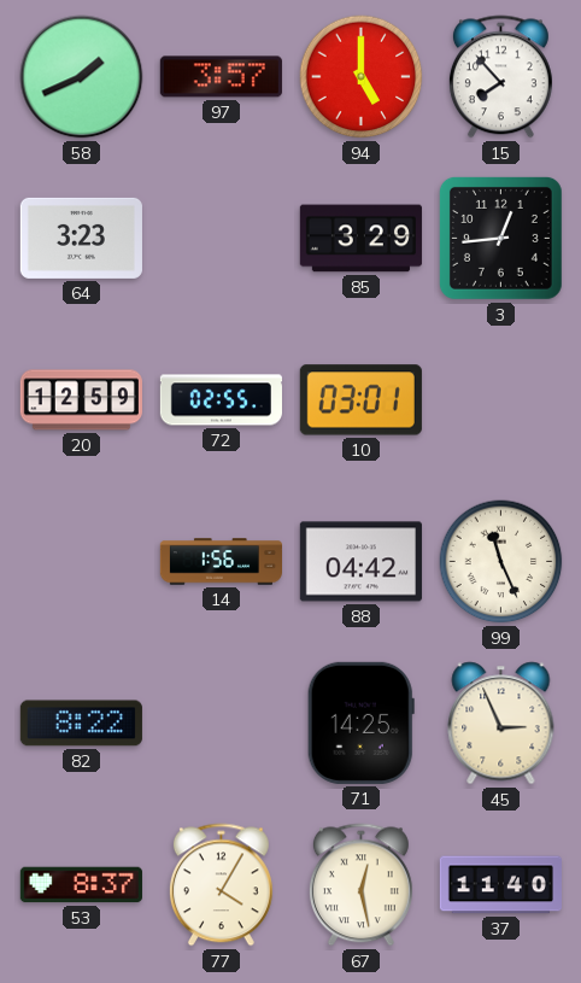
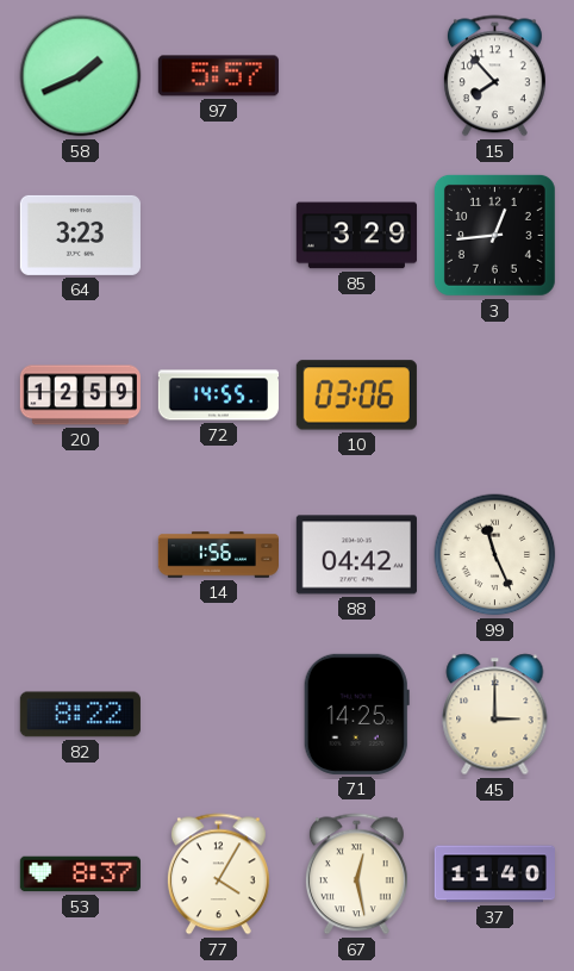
97: 3:57 -> 5:57
94: 5:00 -> none
72: 02:55 -> 14:55
10: 03:01 -> 03:06
45: 2:56 -> 3:00
